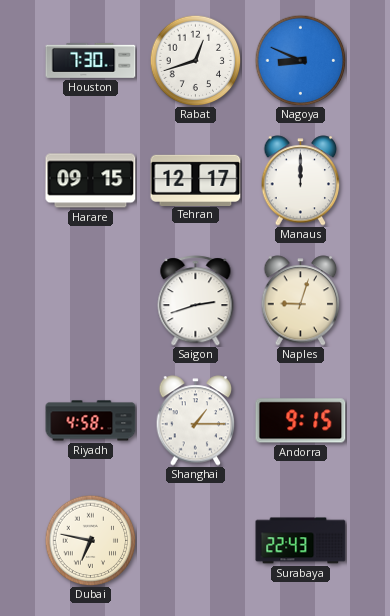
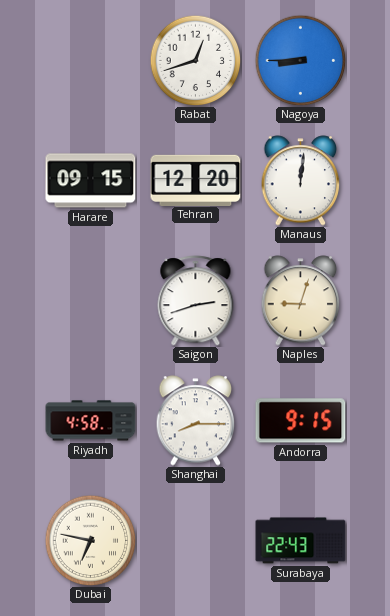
Houston: 7:30 -> none
Nagoya: 8:49 -> 8:45
Tehran: 12:17 -> 12:20
Manaus: 12:00 -> 12:01
Shanghai: 1:15 -> 8:15
